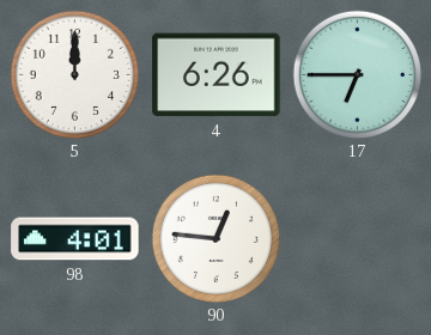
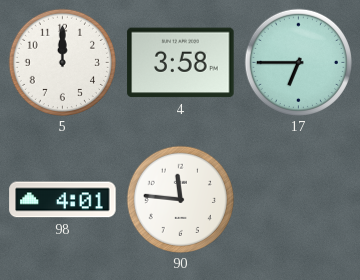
4: 6:26 -> 3:58
90: 12:46 -> 11:46
